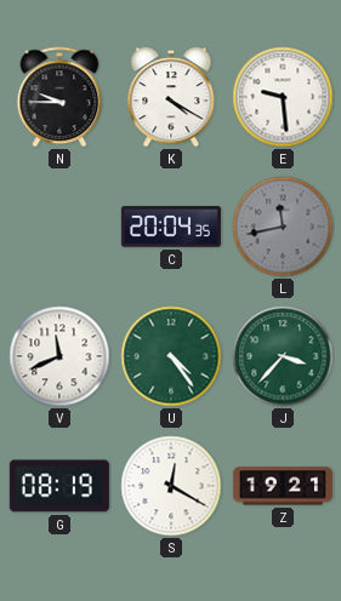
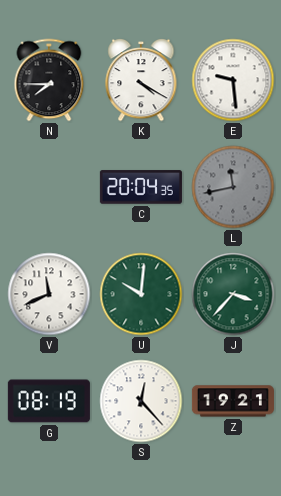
N: 9:45 -> 7:45
U: 4:24 -> 10:01
S: 12:20 -> 12:23
